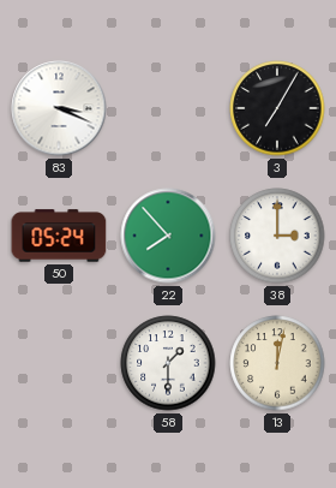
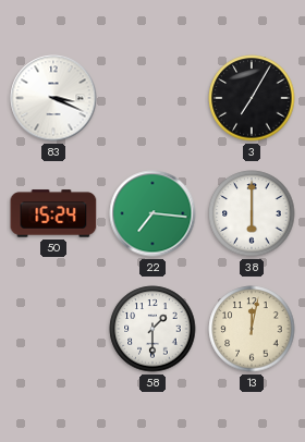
50: 05:24 -> 15:24
22: 7:53 -> 7:16
38: 3:00 -> 6:00
